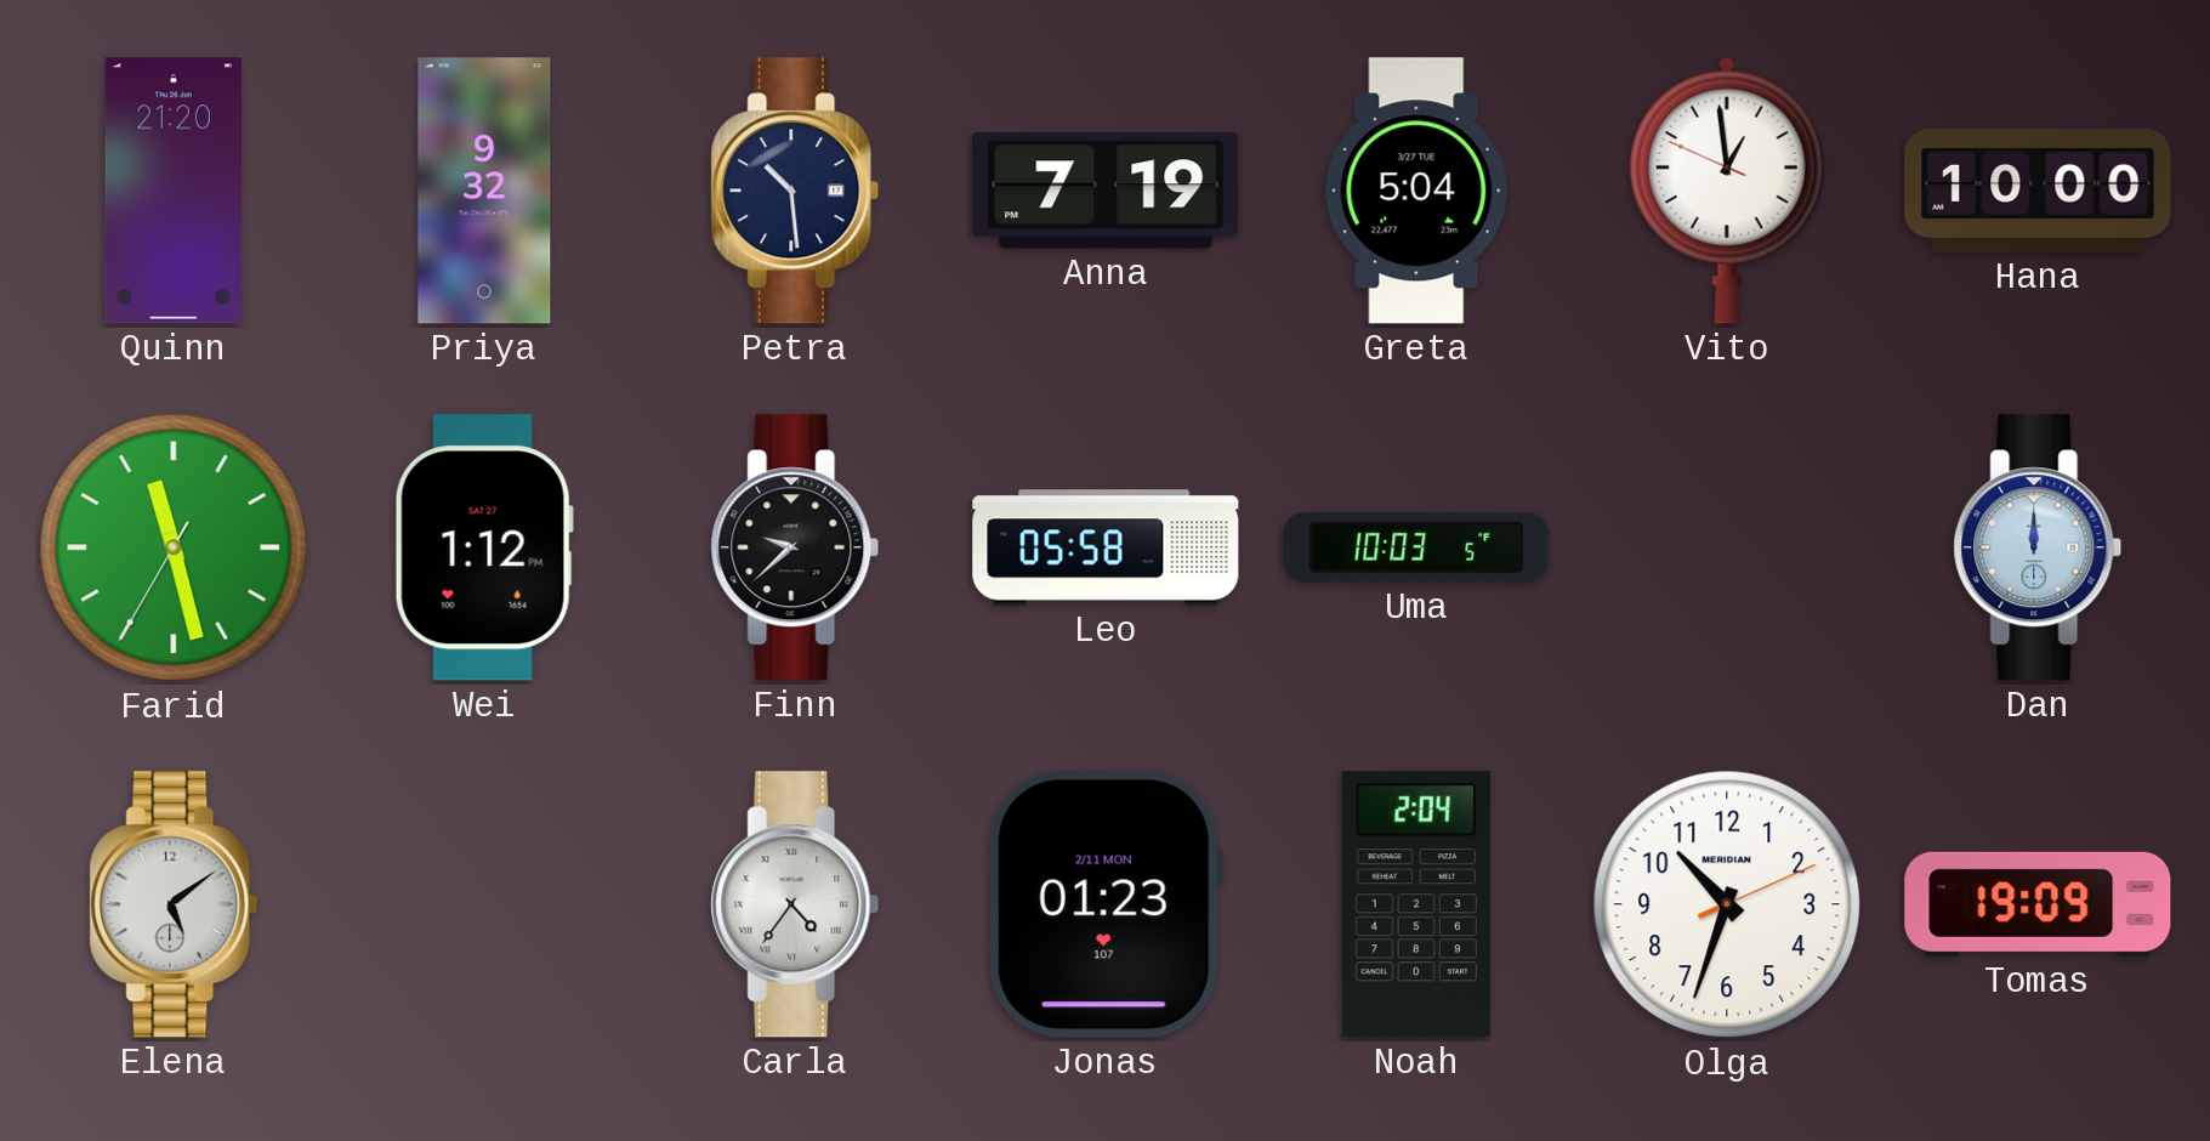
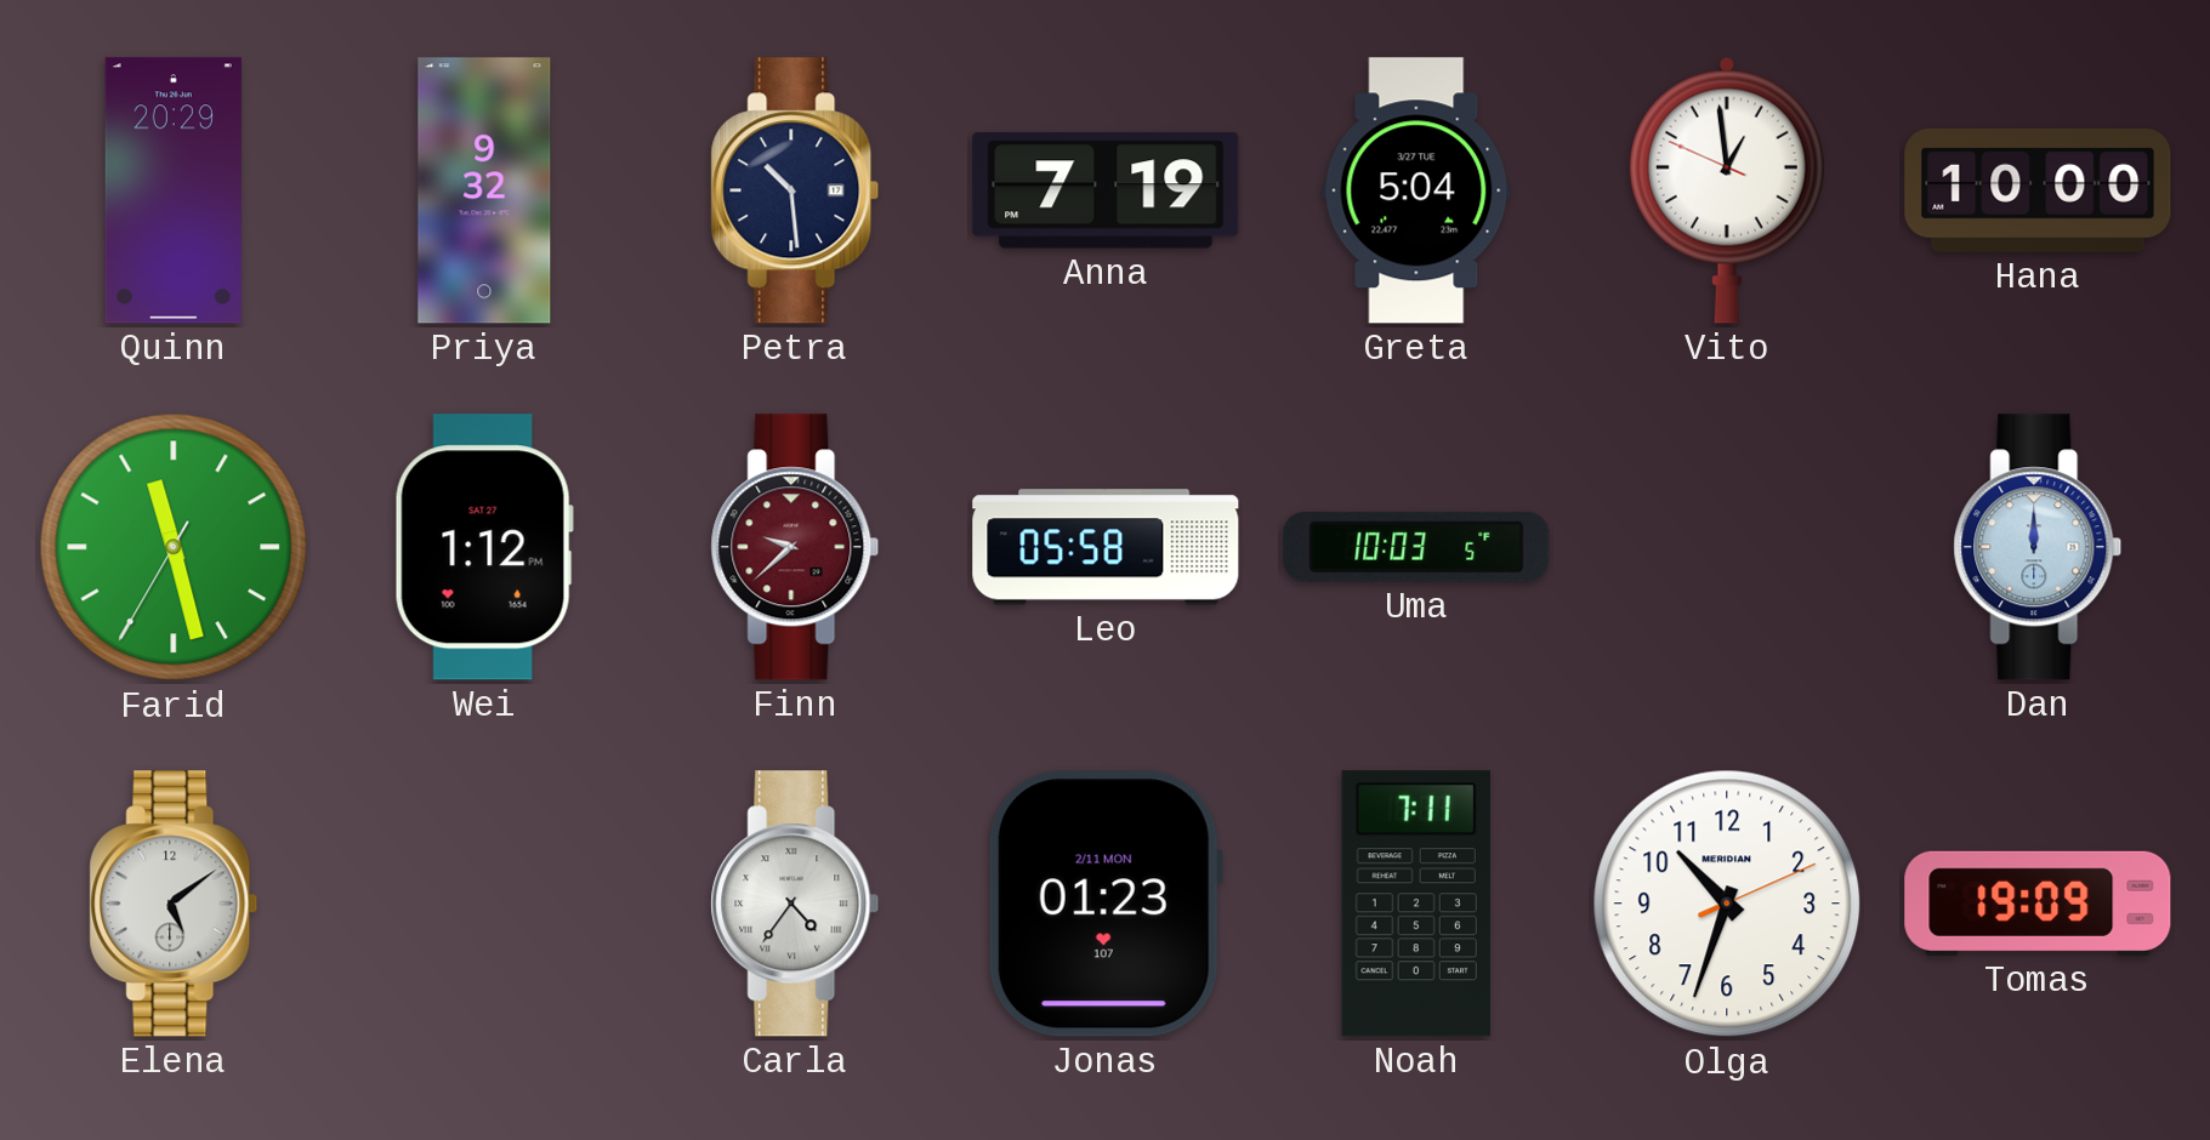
Quinn: 21:20 -> 20:29
Finn dial: black -> burgundy
Noah: 2:04 -> 7:11
